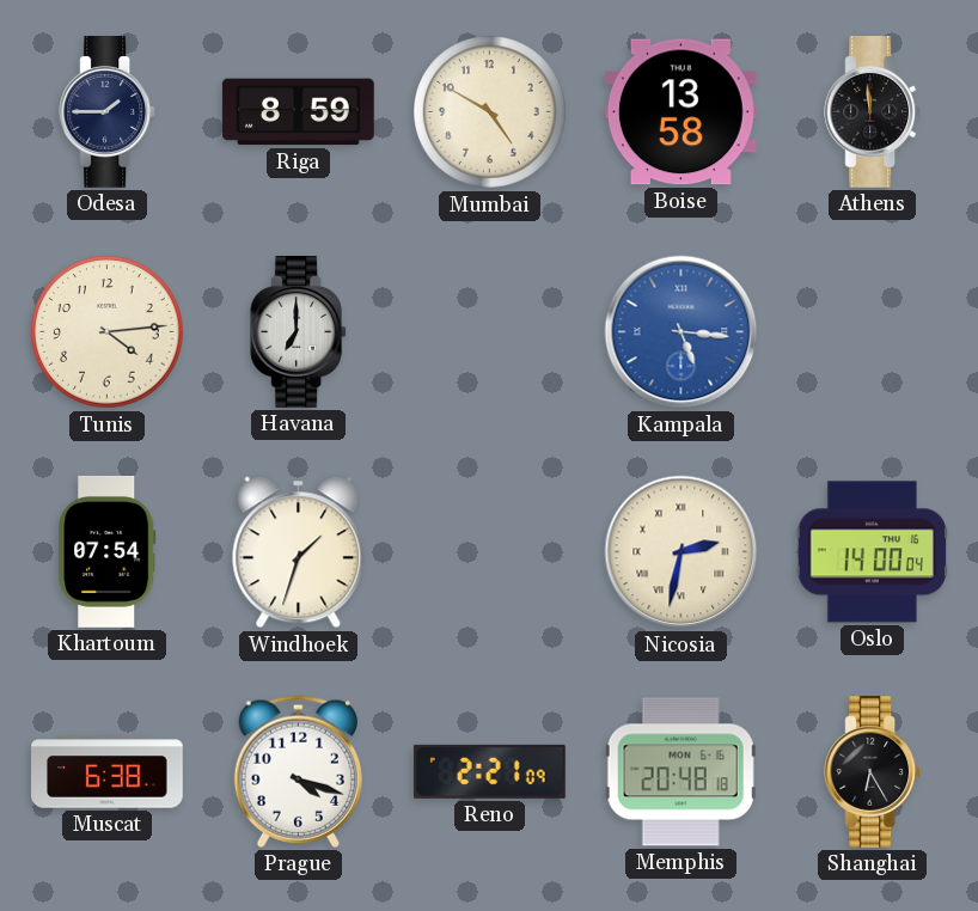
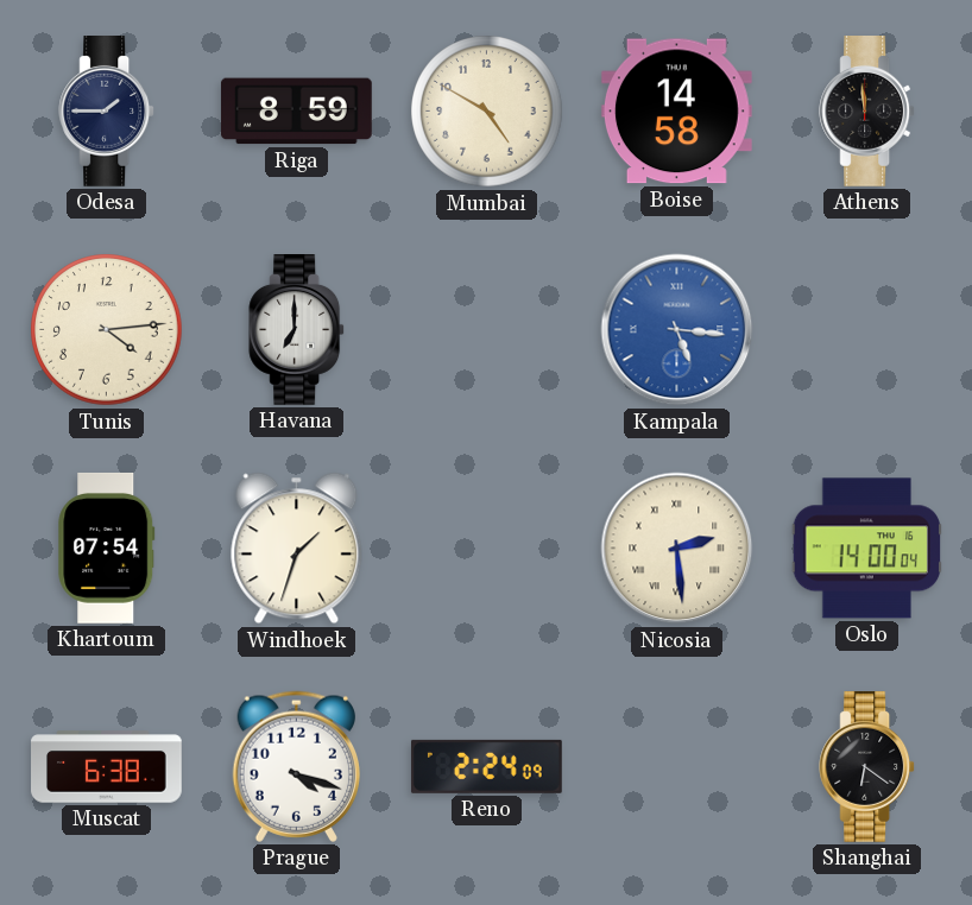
Boise: 13:58 -> 14:58
Nicosia: 2:32 -> 2:29
Reno: 2:21 -> 2:24
Memphis: 20:48 -> none
Shanghai: 6:25 -> 6:21
